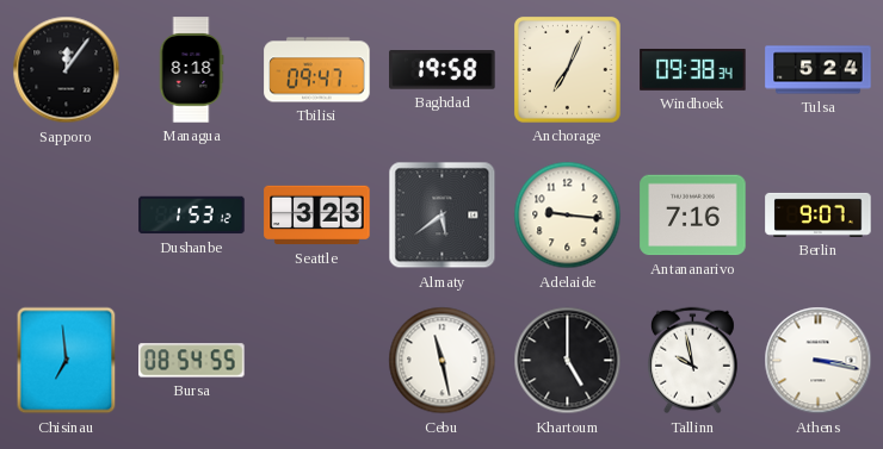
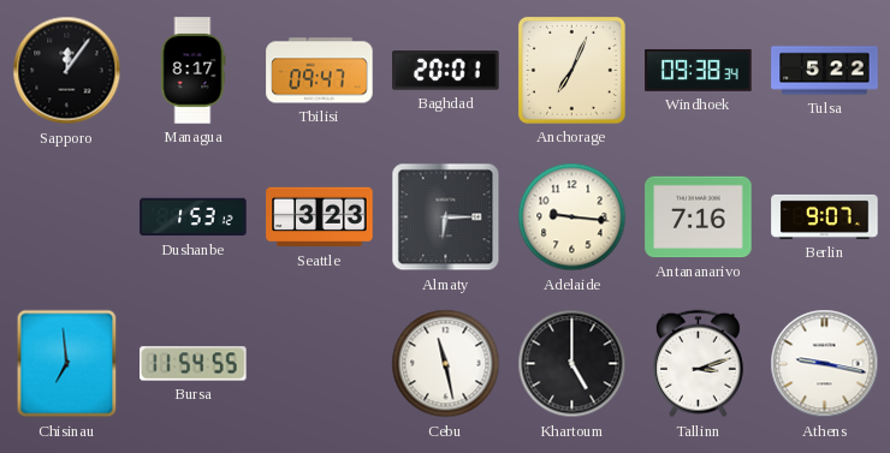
Managua: 8:18 -> 8:17
Baghdad: 19:58 -> 20:01
Tulsa: 5:24 -> 5:22
Almaty: 5:39 -> 6:15
Bursa: 08:54 -> 11:54
Tallinn: 9:58 -> 3:12
Athens: 3:17 -> 9:17
